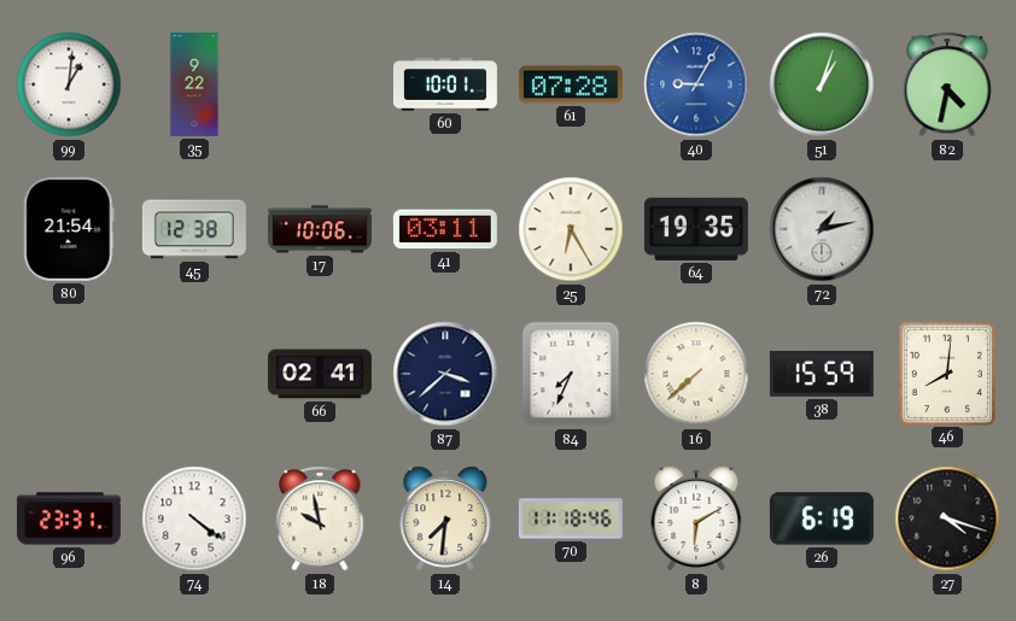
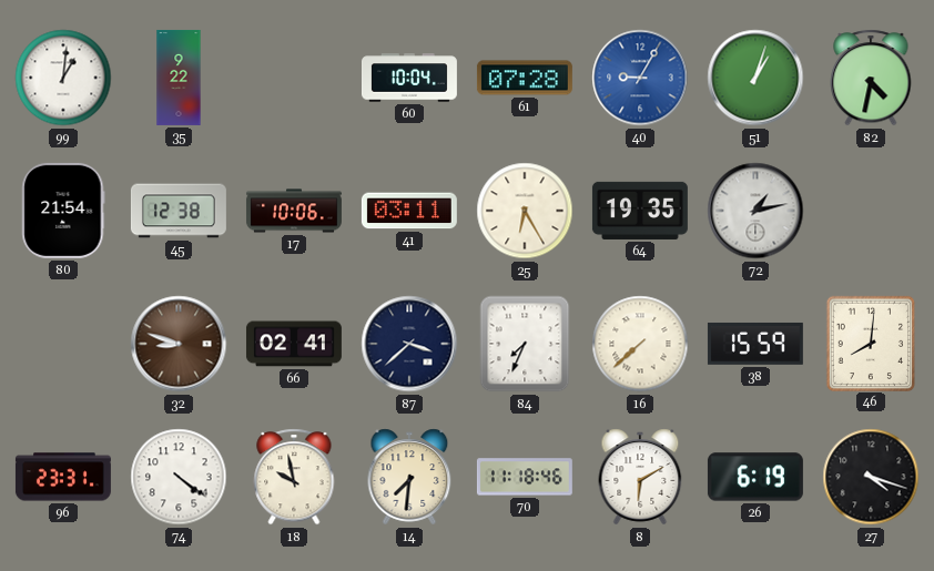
60: 10:01 -> 10:04
32: none -> 8:48
